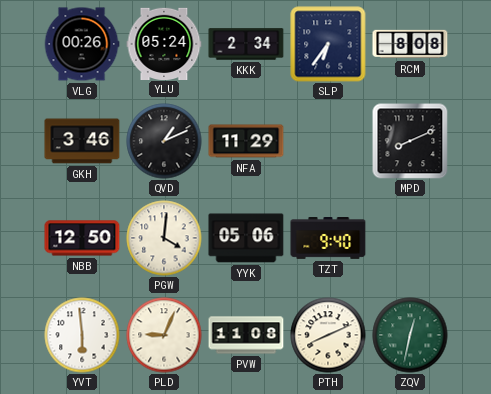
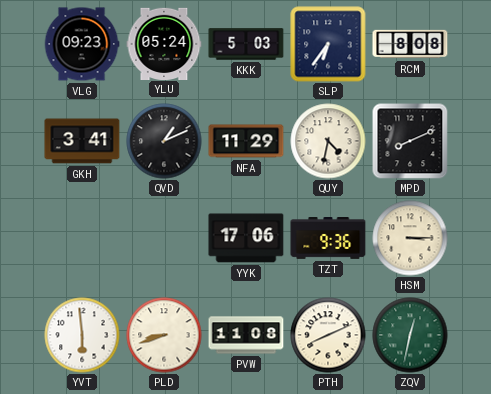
VLG: 00:26 -> 09:23
KKK: 2:34 -> 5:03
GKH: 3:46 -> 3:41
QUY: none -> 4:32
NBB: 12:50 -> none
PGW: 4:01 -> none
YYK: 05:06 -> 17:06
TZT: 9:40 -> 9:36
HSM: none -> 3:15
PLD: 9:04 -> 8:42
